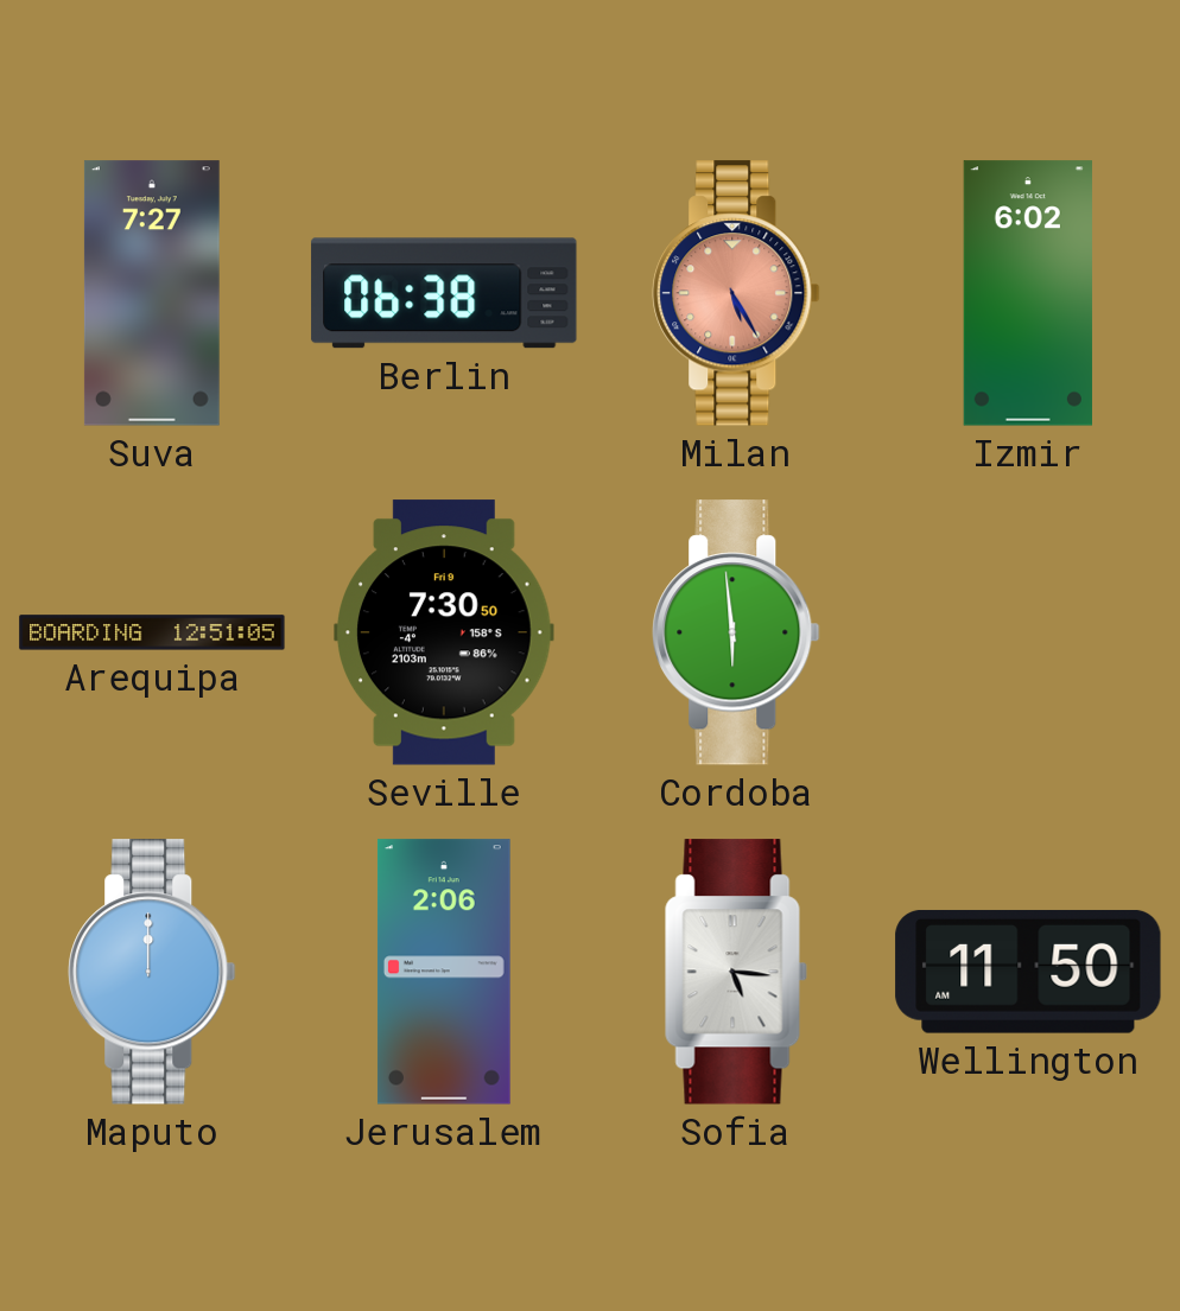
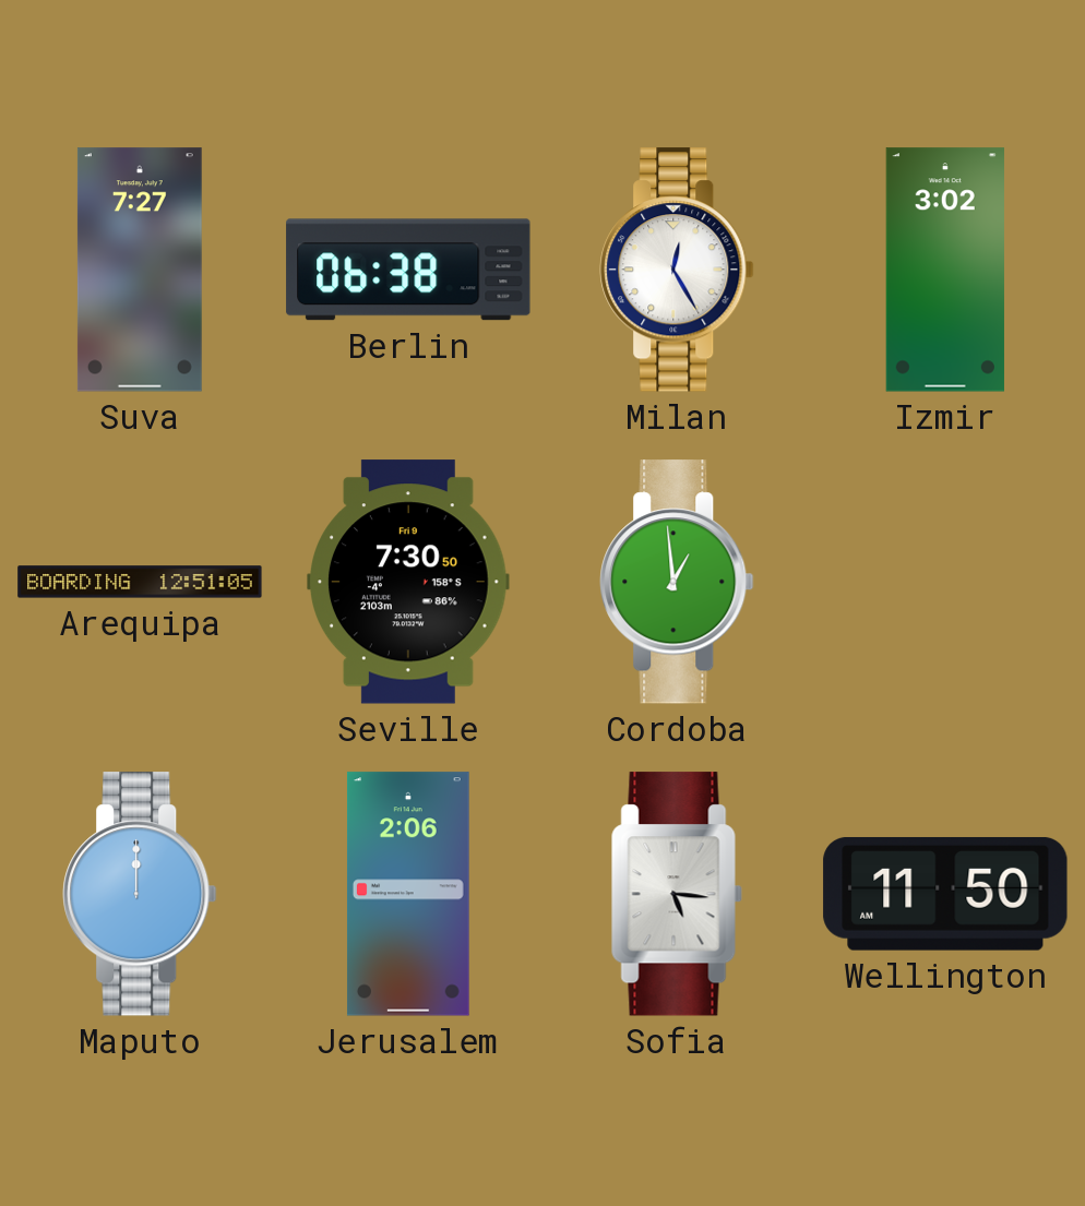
Milan: 5:25 -> 12:25
Milan dial: salmon -> white
Izmir: 6:02 -> 3:02
Cordoba: 5:59 -> 12:59
